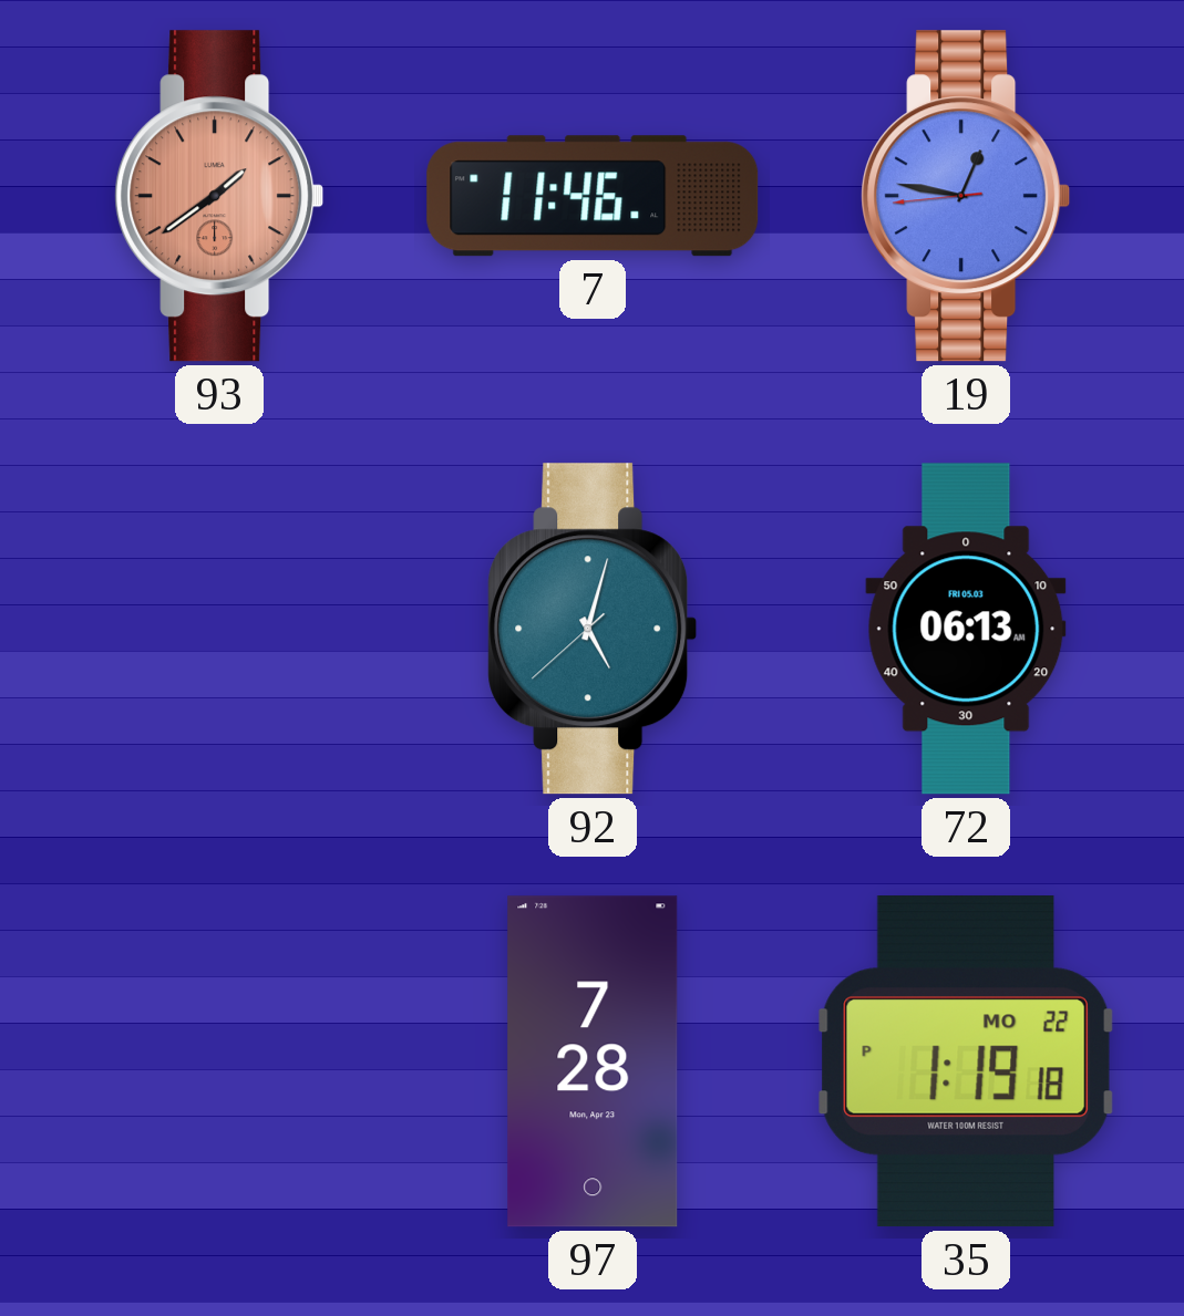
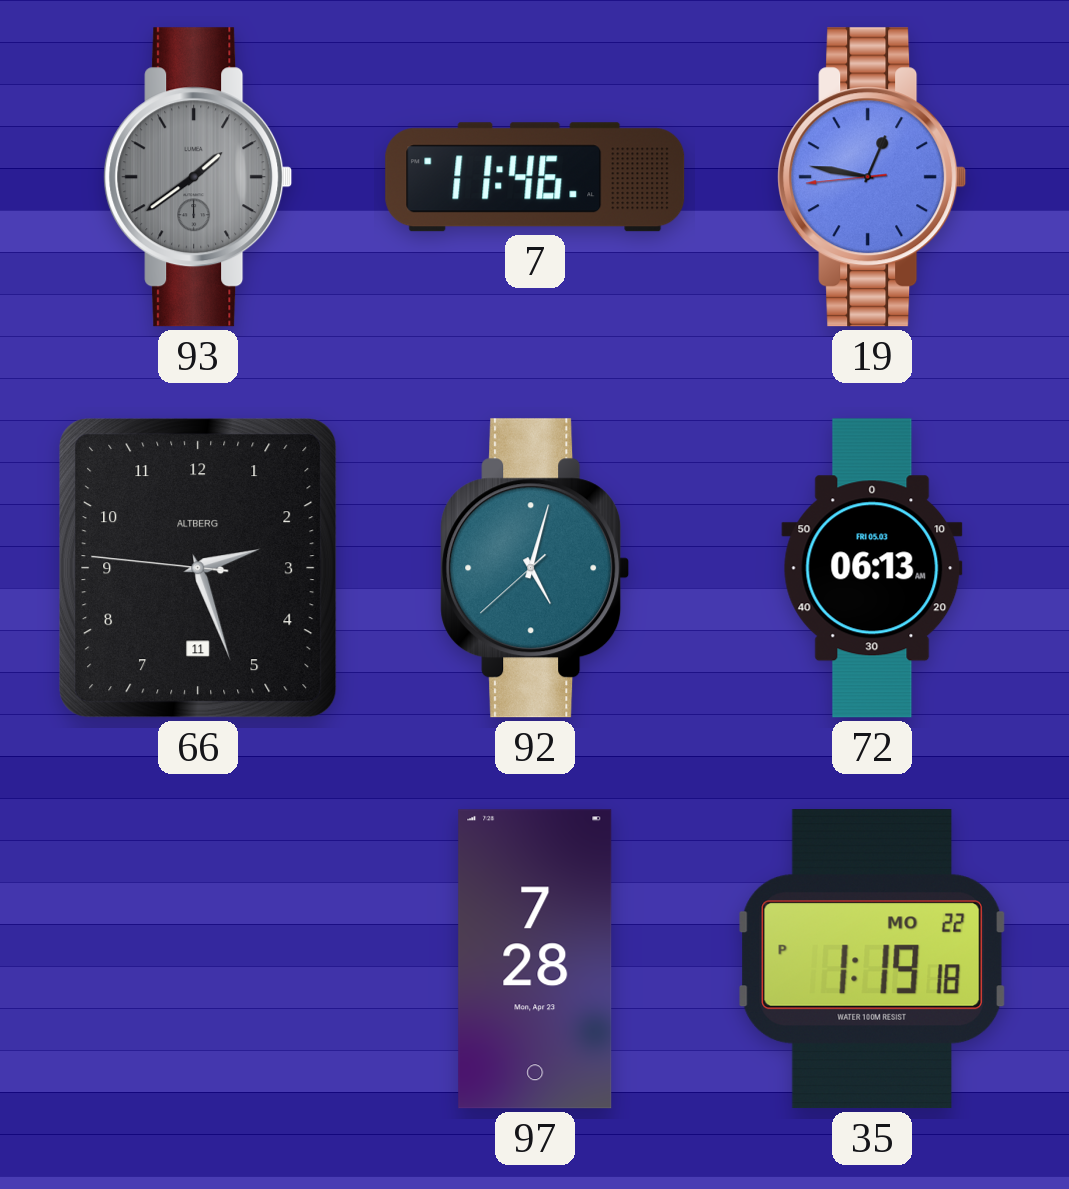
93 dial: salmon -> grey
66: none -> 2:26
